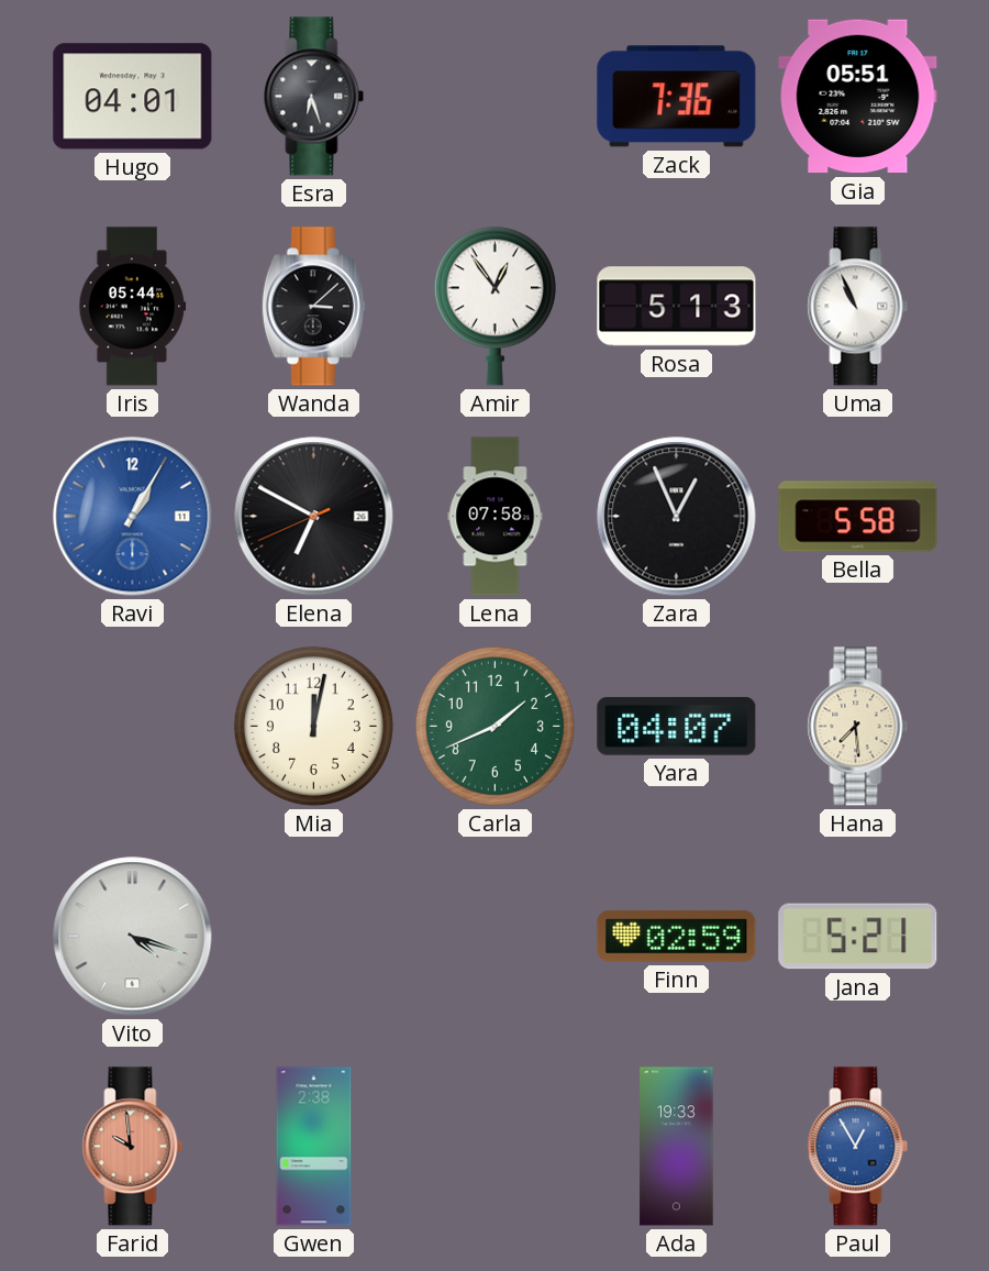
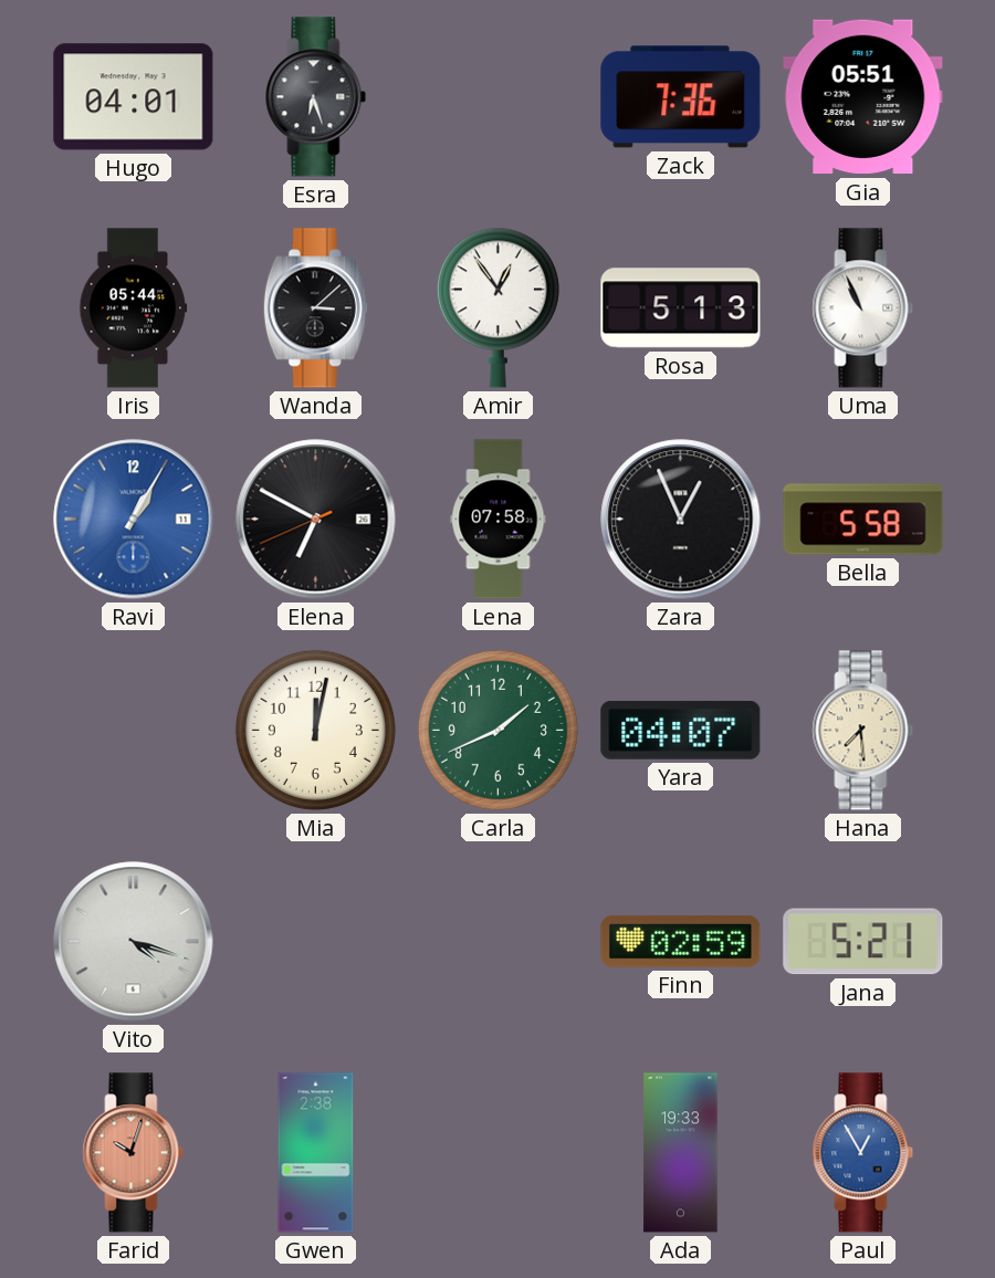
Farid: 9:59 -> 10:03
